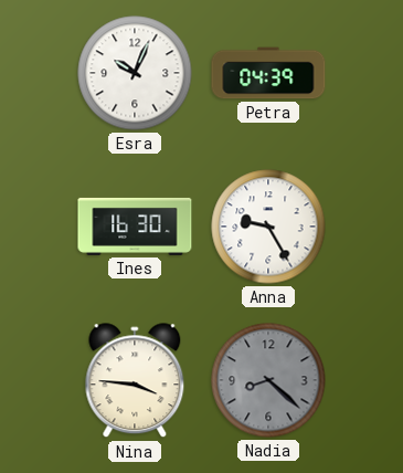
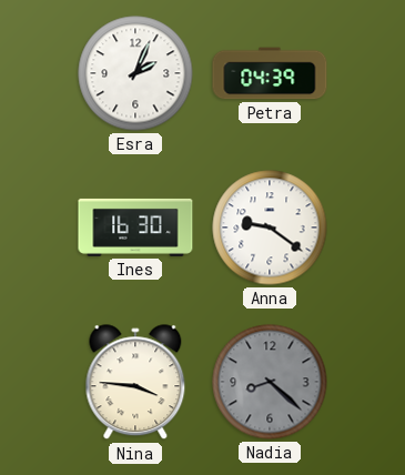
Esra: 10:04 -> 2:04
Anna: 9:25 -> 9:21
